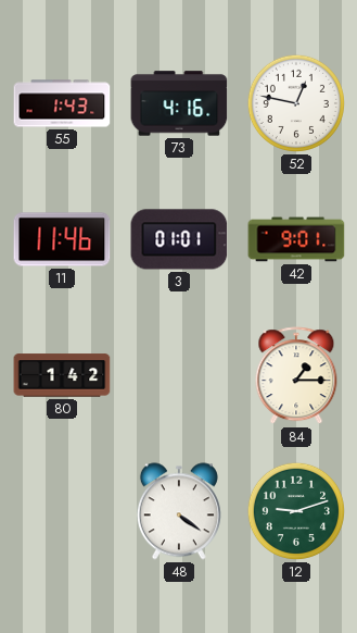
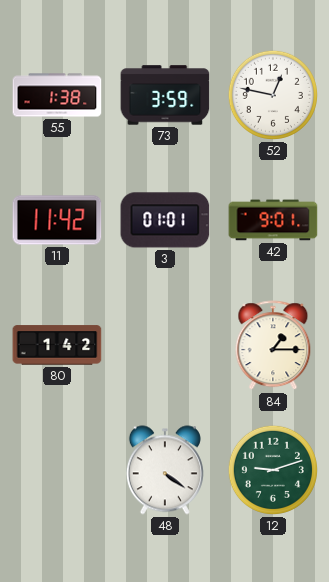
55: 1:43 -> 1:38
73: 4:16 -> 3:59
11: 11:46 -> 11:42
